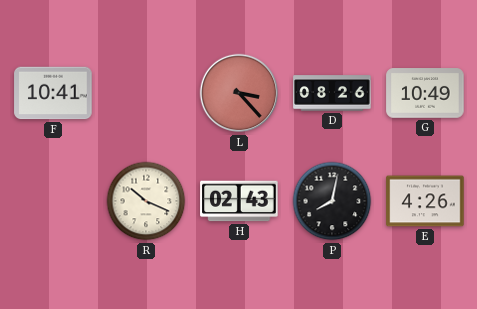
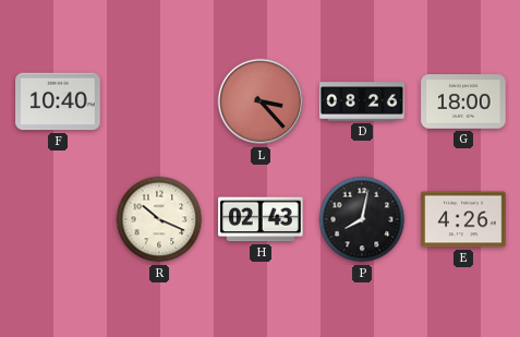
F: 10:41 -> 10:40
G: 10:49 -> 18:00
